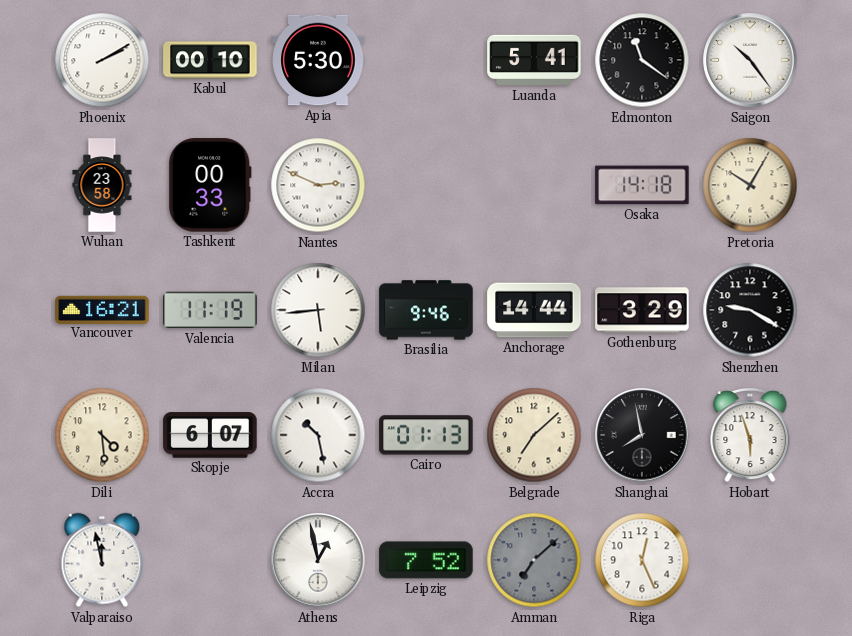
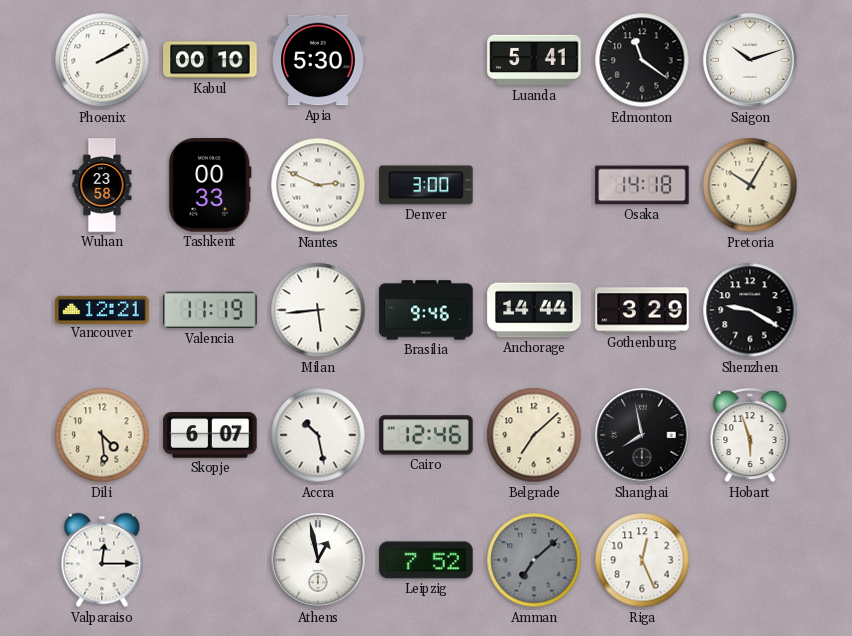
Saigon: 10:24 -> 10:12
Denver: none -> 3:00
Vancouver: 16:21 -> 12:21
Cairo: 01:13 -> 12:46
Valparaiso: 11:58 -> 12:15
